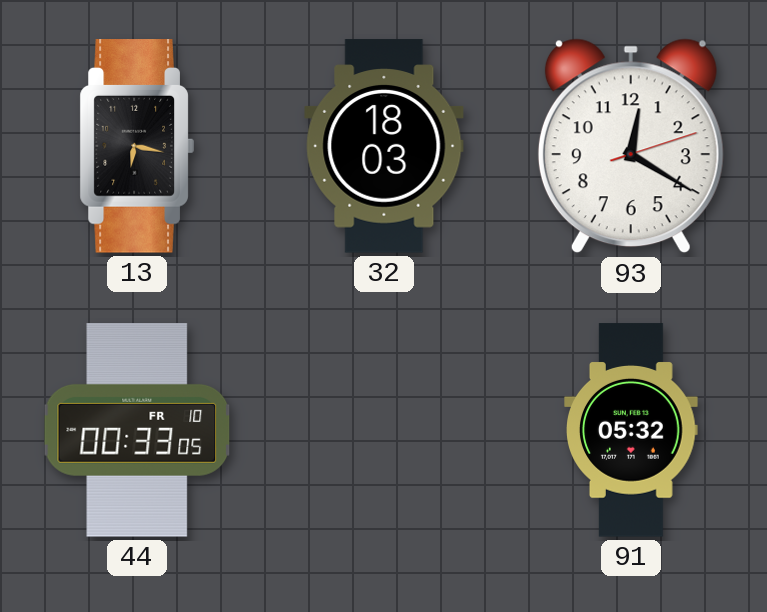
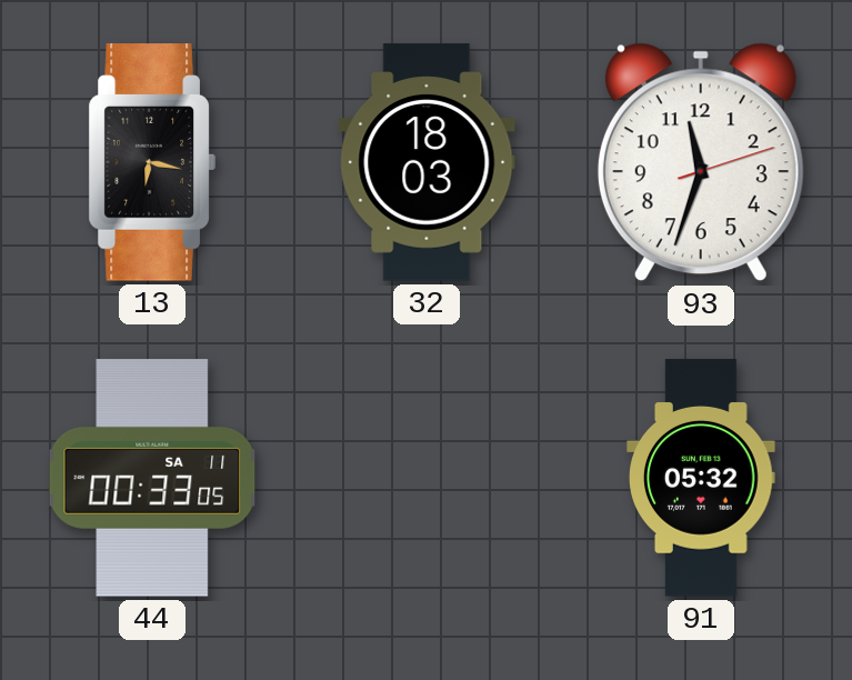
93: 12:20 -> 11:33
44 date: FR 10 -> SA 11
